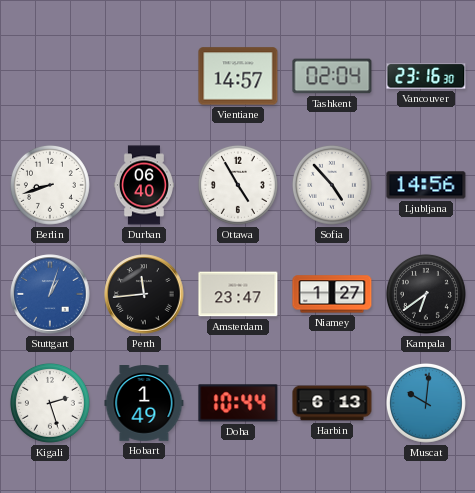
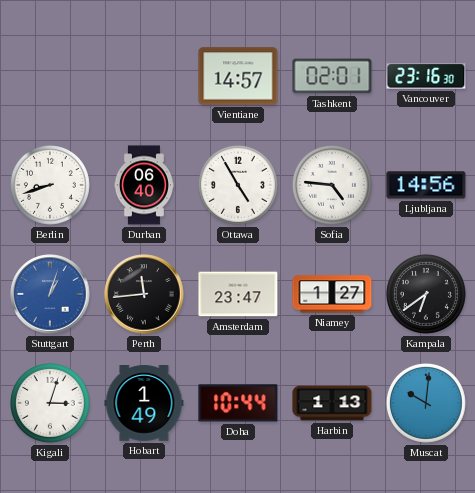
Tashkent: 02:04 -> 02:01
Sofia: 4:53 -> 4:46
Kigali: 2:27 -> 3:03
Harbin: 6:13 -> 1:13
